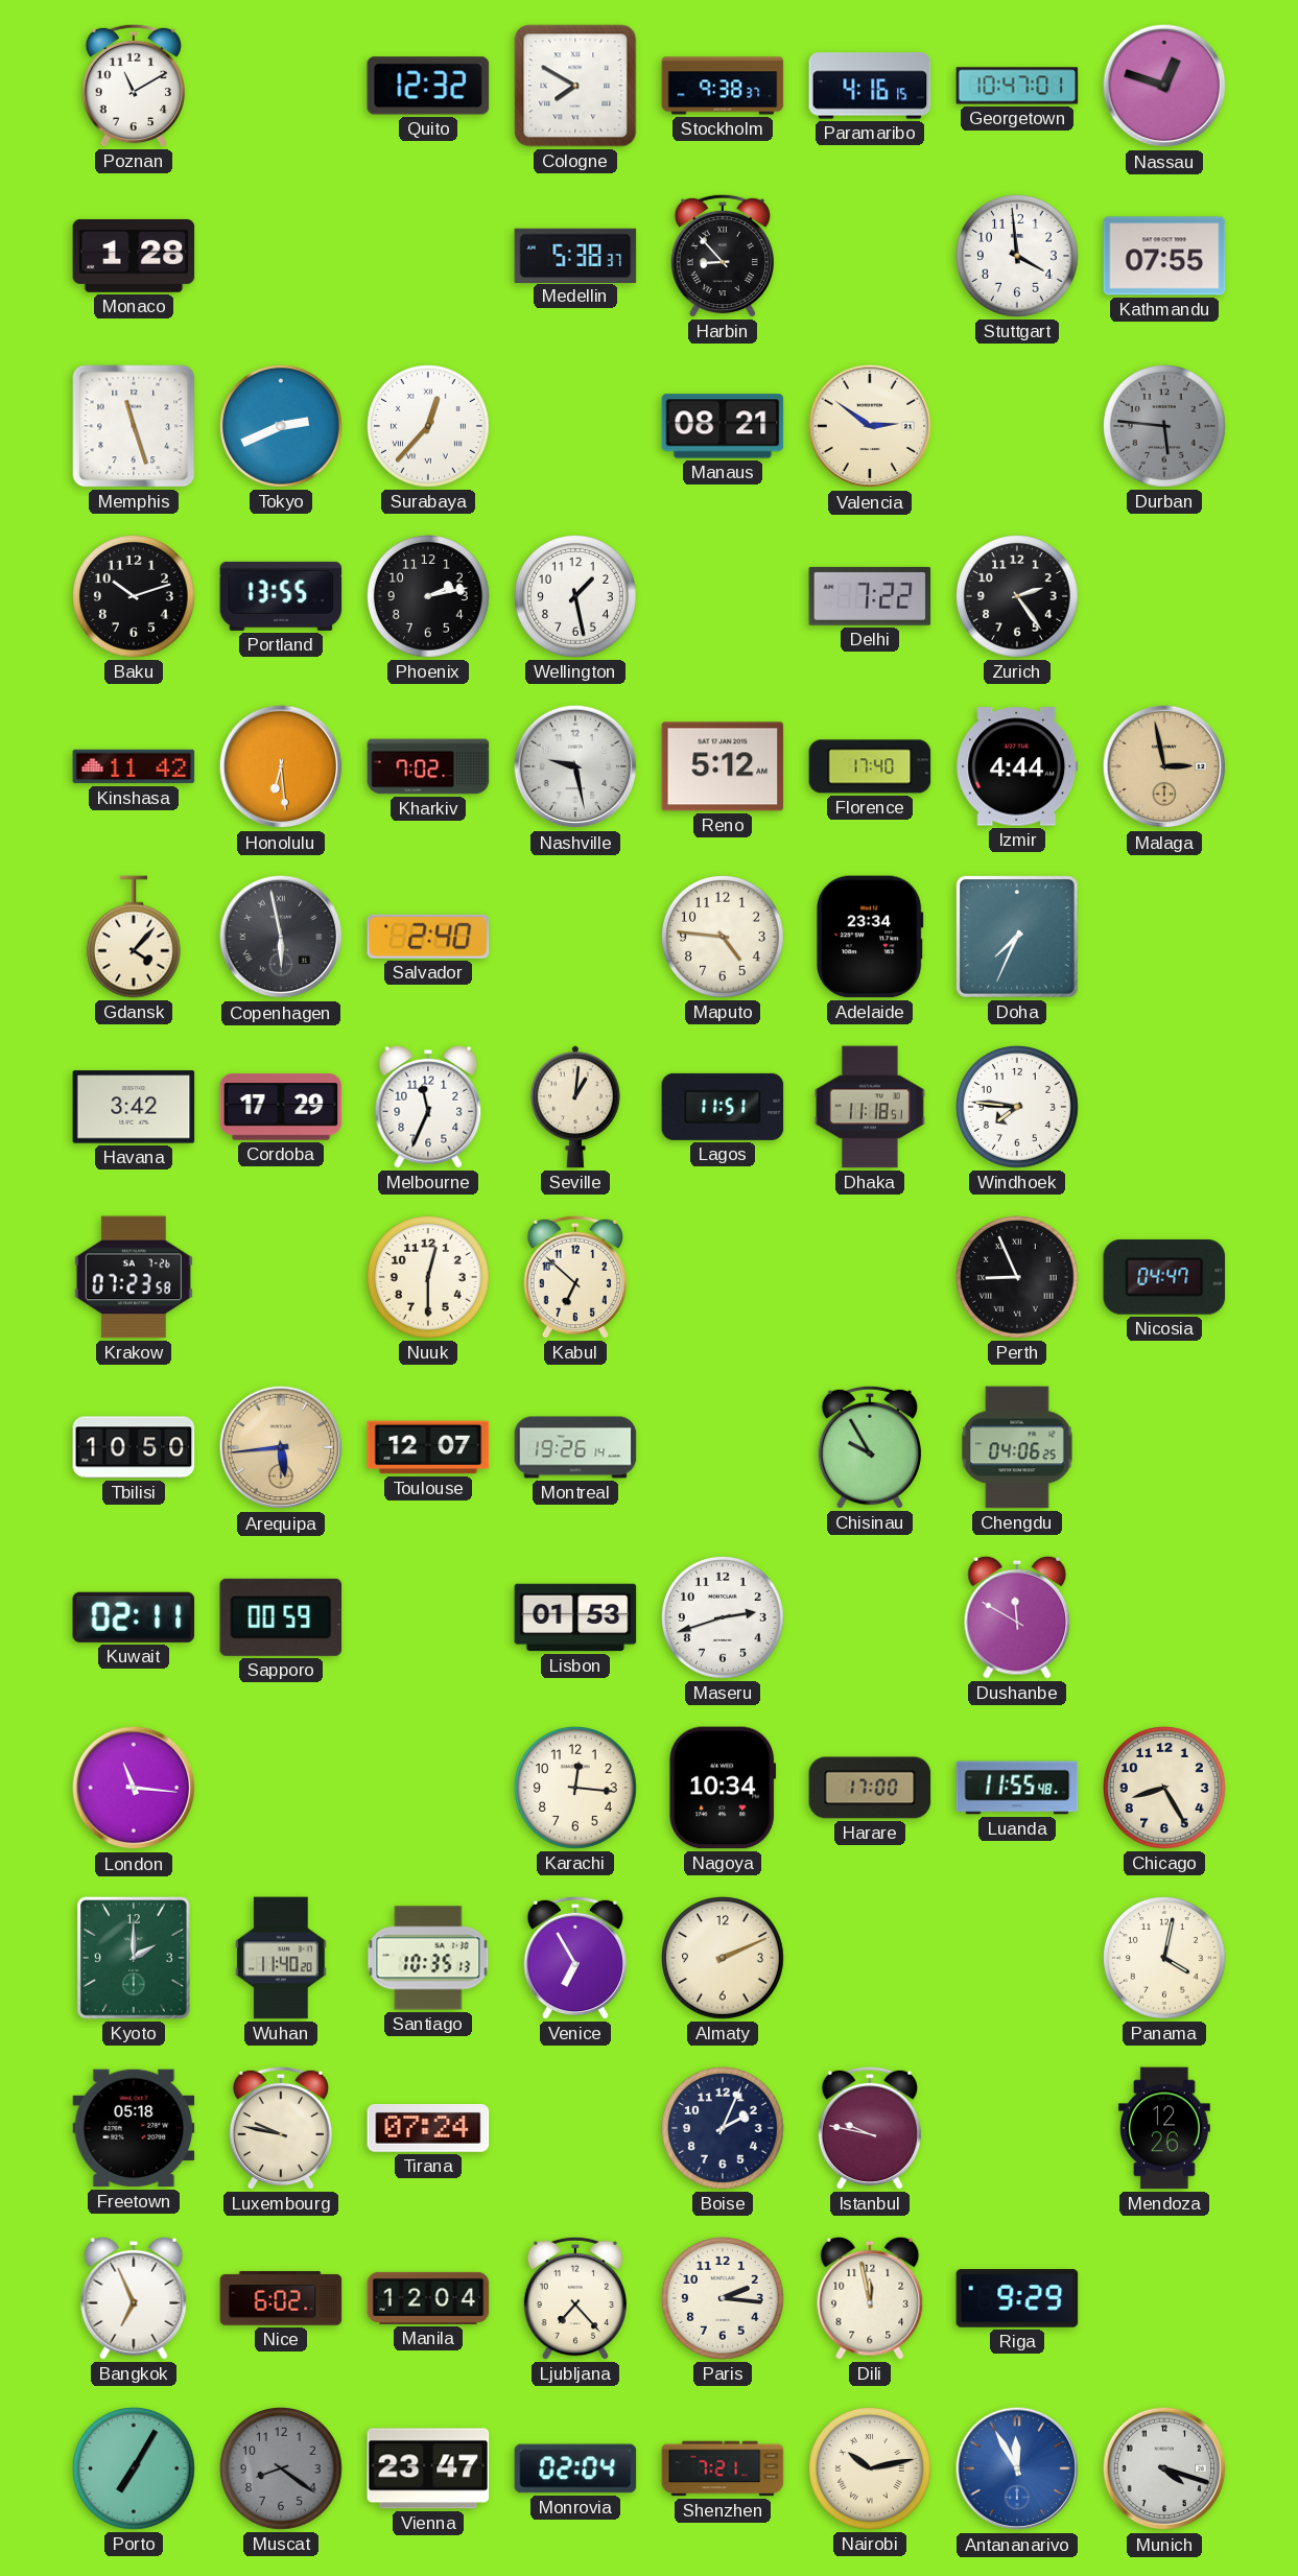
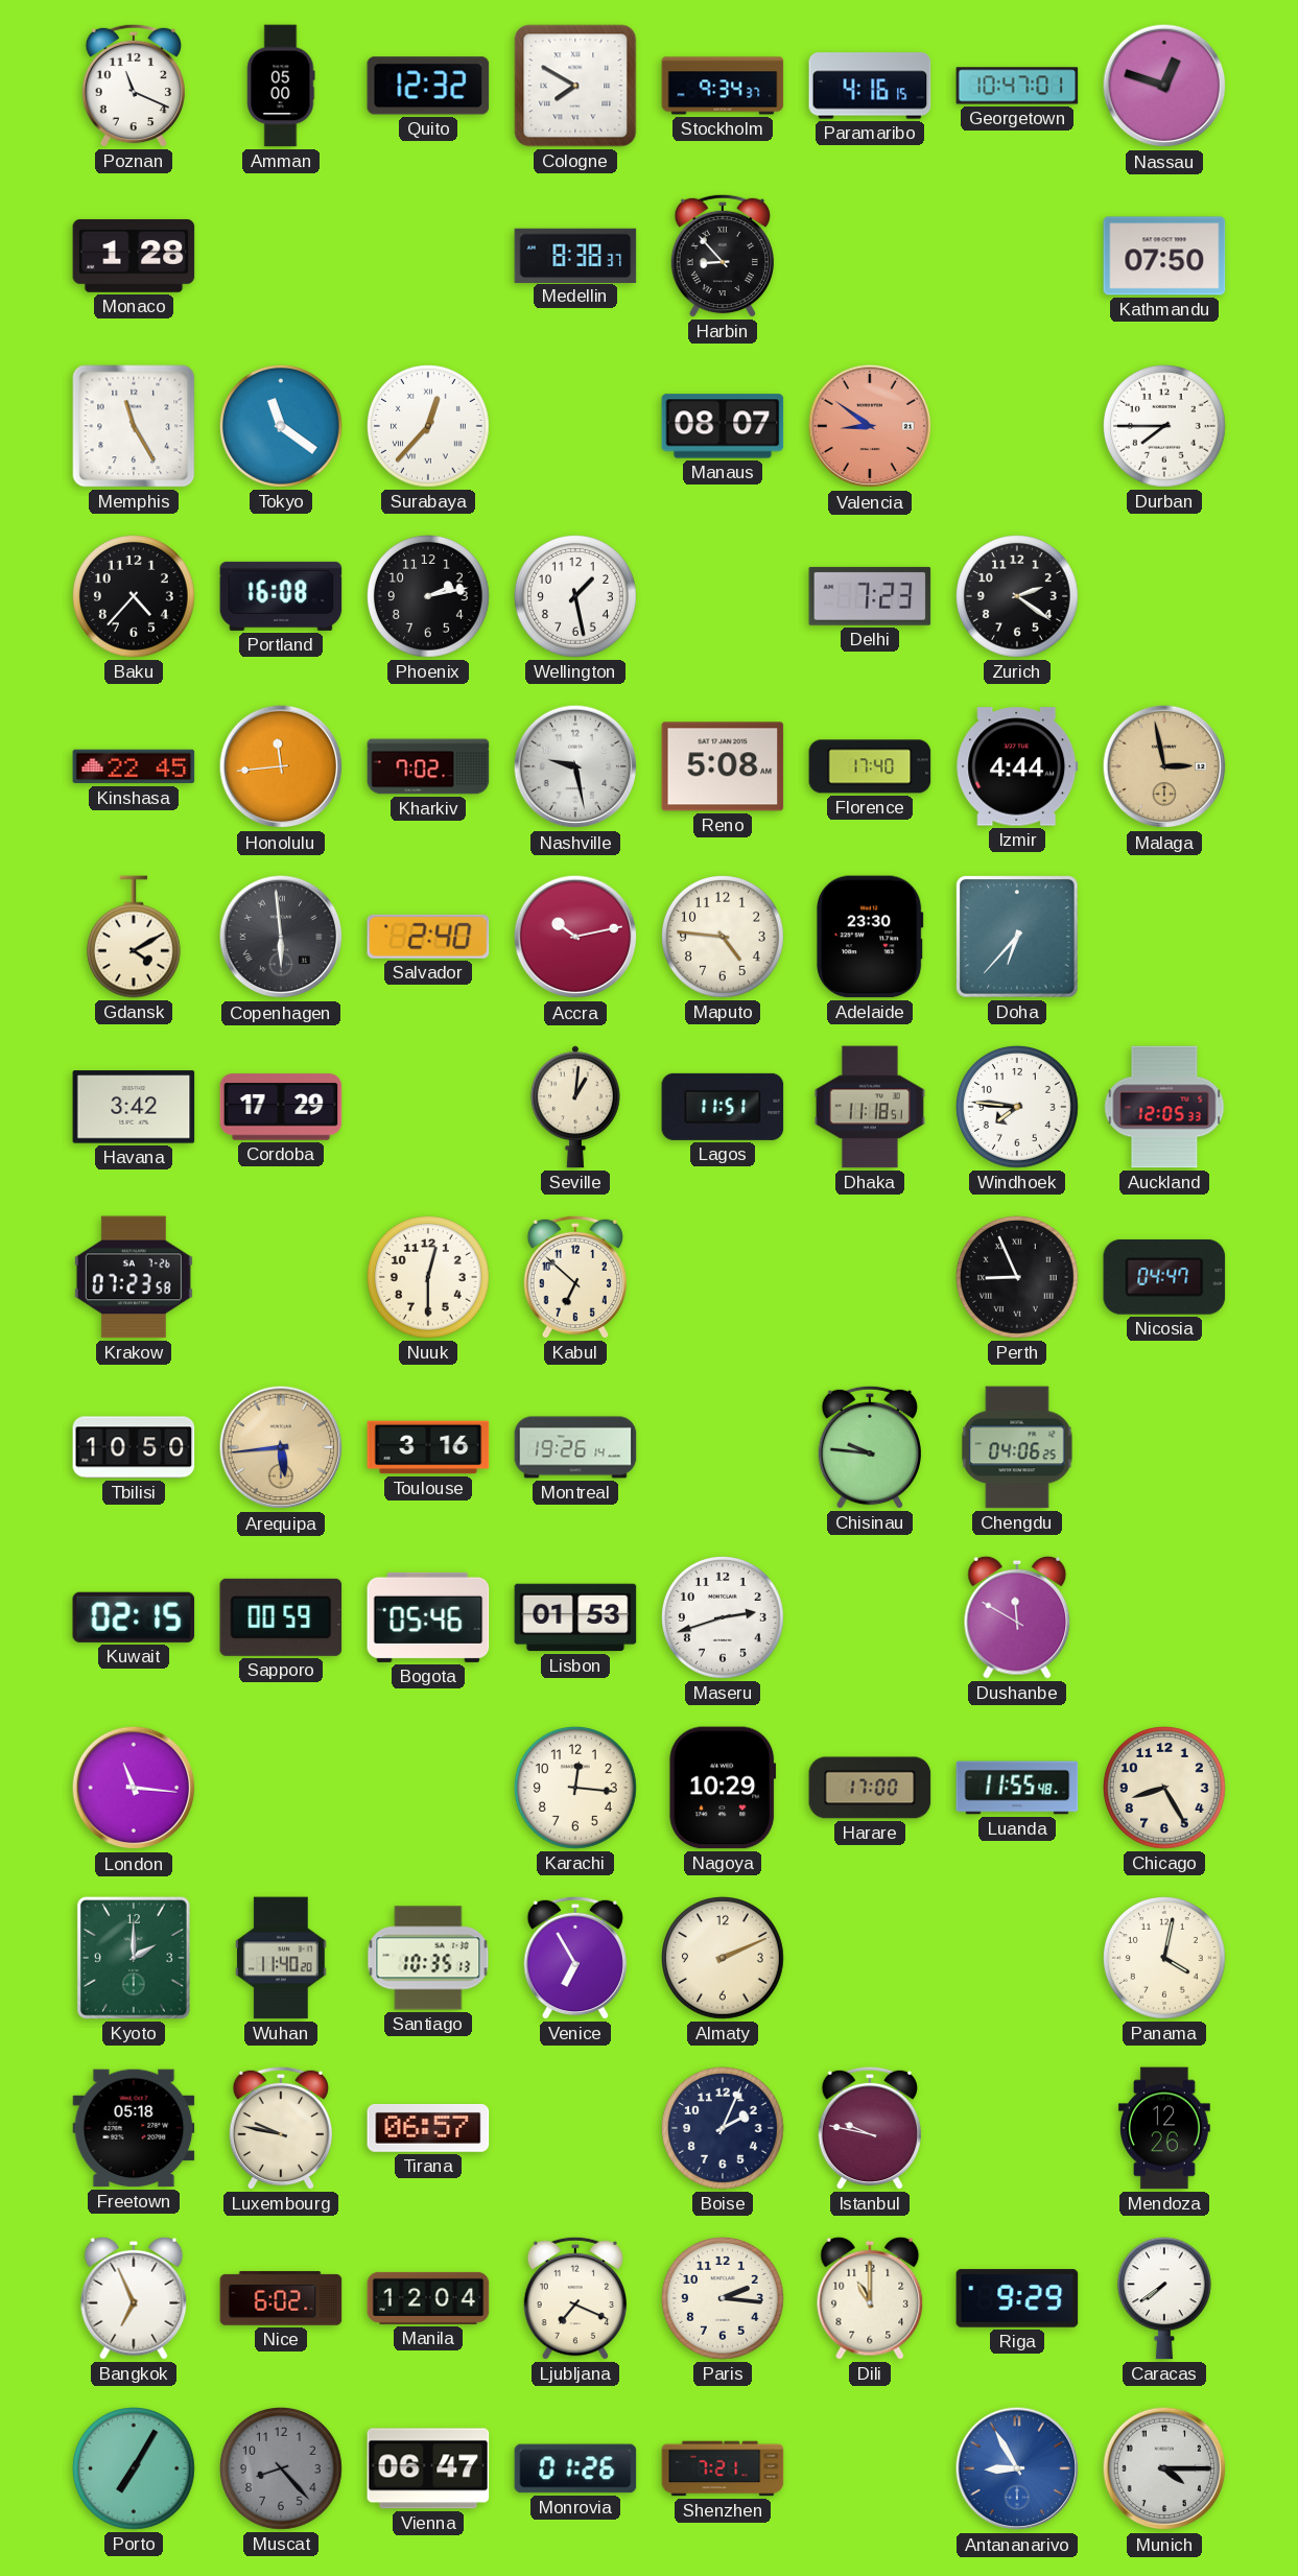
Poznan: 11:10 -> 11:19
Amman: none -> 05:00
Stockholm: 9:38 -> 9:34
Medellin: 5:38 -> 8:38
Stuttgart: 3:59 -> none
Kathmandu: 07:55 -> 07:50
Memphis: 11:27 -> 11:25
Tokyo: 2:41 -> 11:21
Manaus: 08:21 -> 08:07
Valencia: 2:51 -> 8:51
Valencia dial: cream -> salmon
Durban: 5:46 -> 7:45
Durban dial: grey -> white
Baku: 10:12 -> 4:37
Portland: 13:55 -> 16:08
Delhi: 7:22 -> 7:23
Zurich: 2:24 -> 2:21
Kinshasa: 11:42 -> 22:45
Honolulu: 6:29 -> 11:44
Reno: 5:12 -> 5:08
Gdansk: 4:07 -> 4:10
Copenhagen: 5:58 -> 5:59
Accra: none -> 10:13
Adelaide: 23:34 -> 23:30
Doha: 7:34 -> 6:37
Melbourne: 11:34 -> none
Auckland: none -> 12:05
Toulouse: 12:07 -> 3:16
Chisinau: 9:55 -> 9:46
Kuwait: 02:11 -> 02:15
Bogota: none -> 05:46
Nagoya: 10:34 -> 10:29
Tirana: 07:24 -> 06:57
Ljubljana: 7:23 -> 7:19
Dili: 11:58 -> 11:00
Caracas: none -> 7:39
Muscat: 8:21 -> 8:23
Vienna: 23:47 -> 06:47
Monrovia: 02:04 -> 01:26
Nairobi: 10:13 -> none
Antananarivo: 11:55 -> 8:55
Munich: 4:18 -> 4:15
